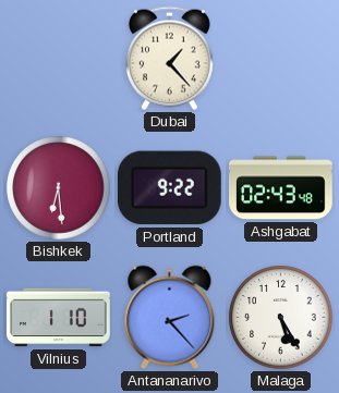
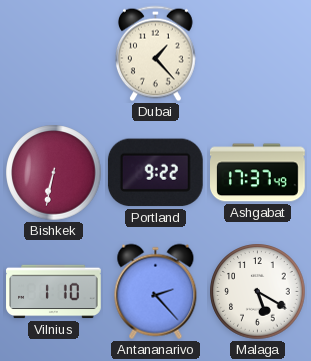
Bishkek: 6:29 -> 6:32
Ashgabat: 02:43 -> 17:37
Malaga: 5:25 -> 5:20
